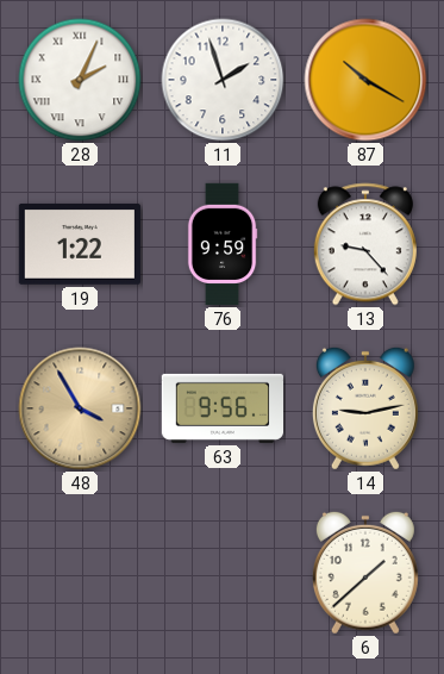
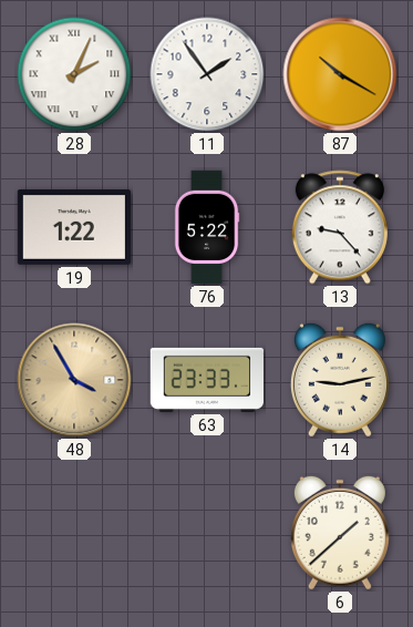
11: 1:57 -> 1:54
76: 9:59 -> 5:22
63: 9:56 -> 23:33
